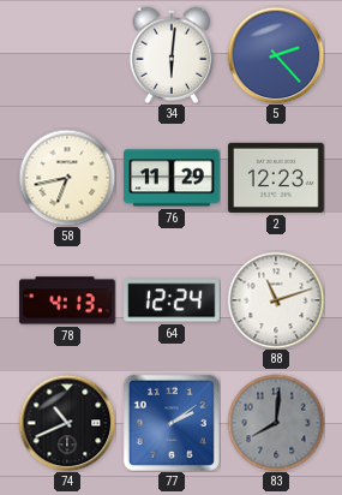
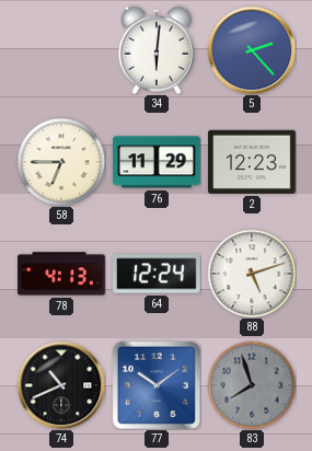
58: 6:43 -> 6:45
88: 11:12 -> 5:12
77: 2:09 -> 10:09
83: 8:01 -> 7:57
